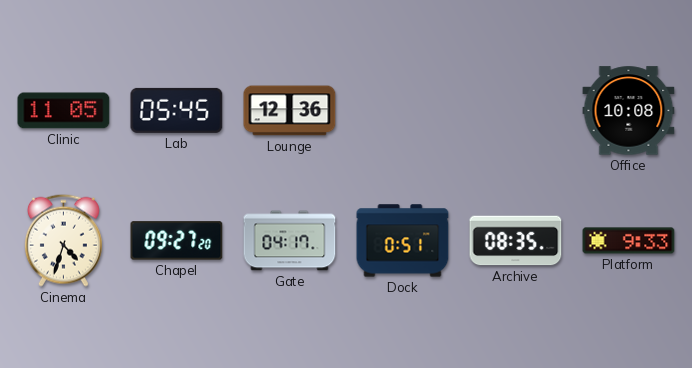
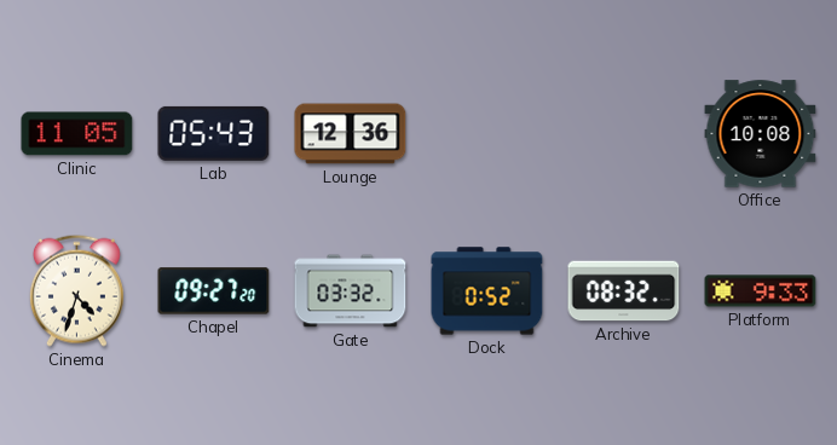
Lab: 05:45 -> 05:43
Gate: 04:17 -> 03:32
Dock: 0:51 -> 0:52
Archive: 08:35 -> 08:32
